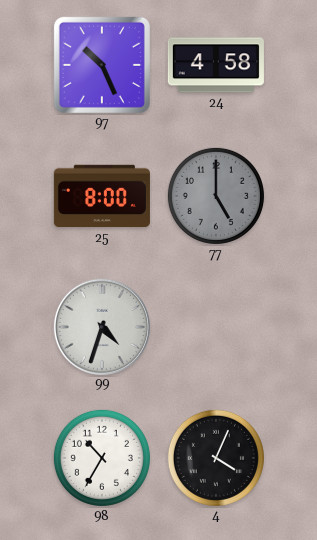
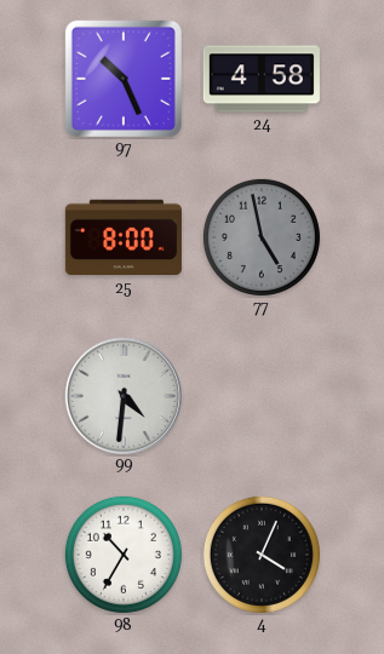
77: 5:00 -> 4:58
99: 4:33 -> 4:31
